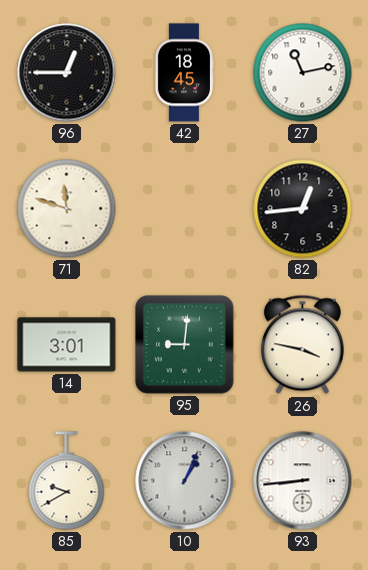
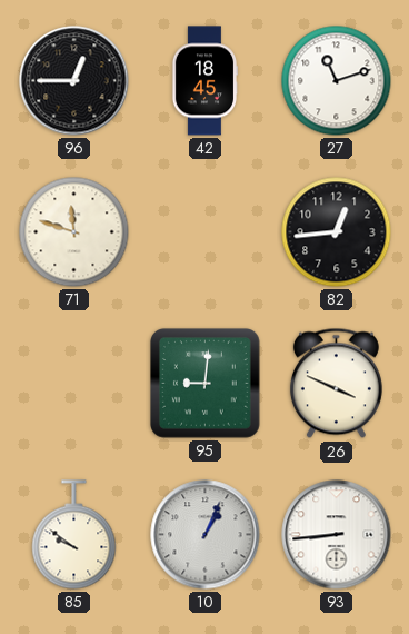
27: 11:13 -> 11:12
14: 3:01 -> none
26: 3:47 -> 3:49
85: 9:40 -> 9:51
